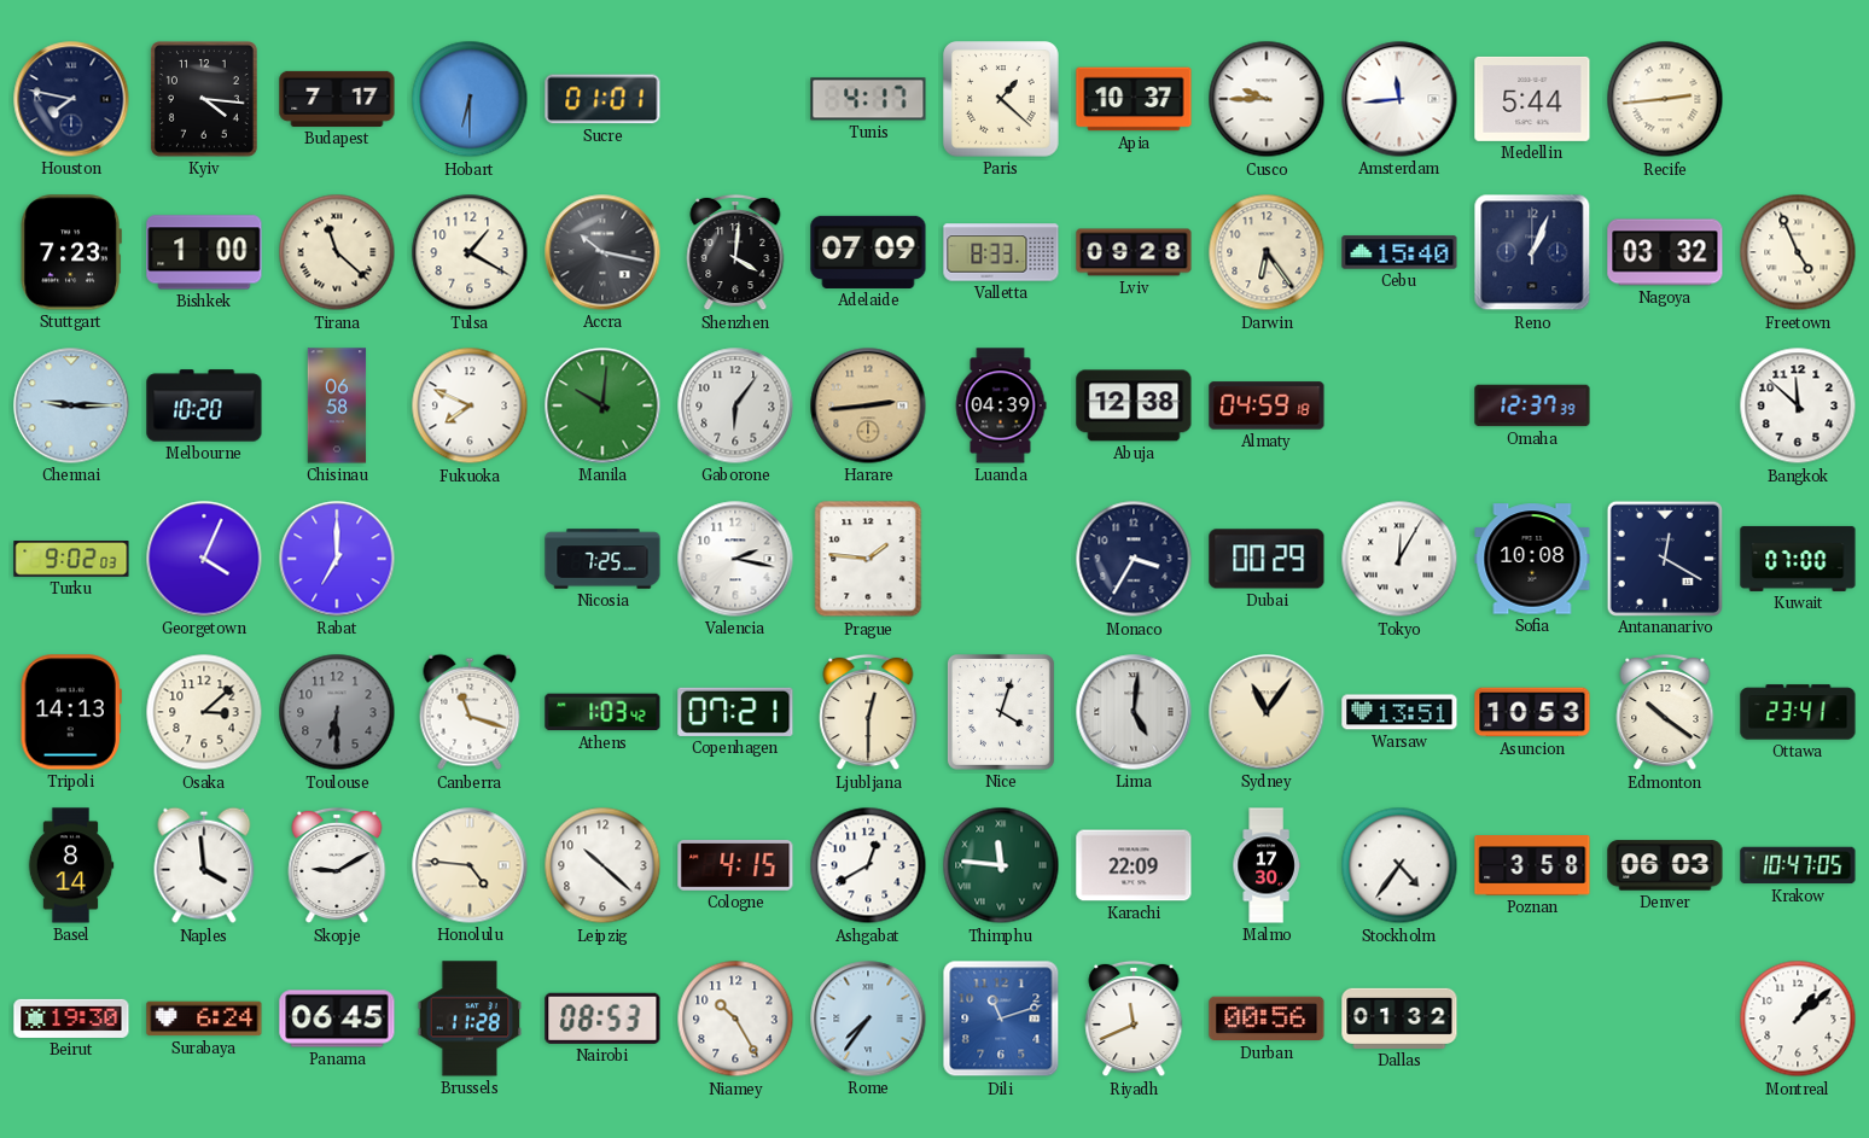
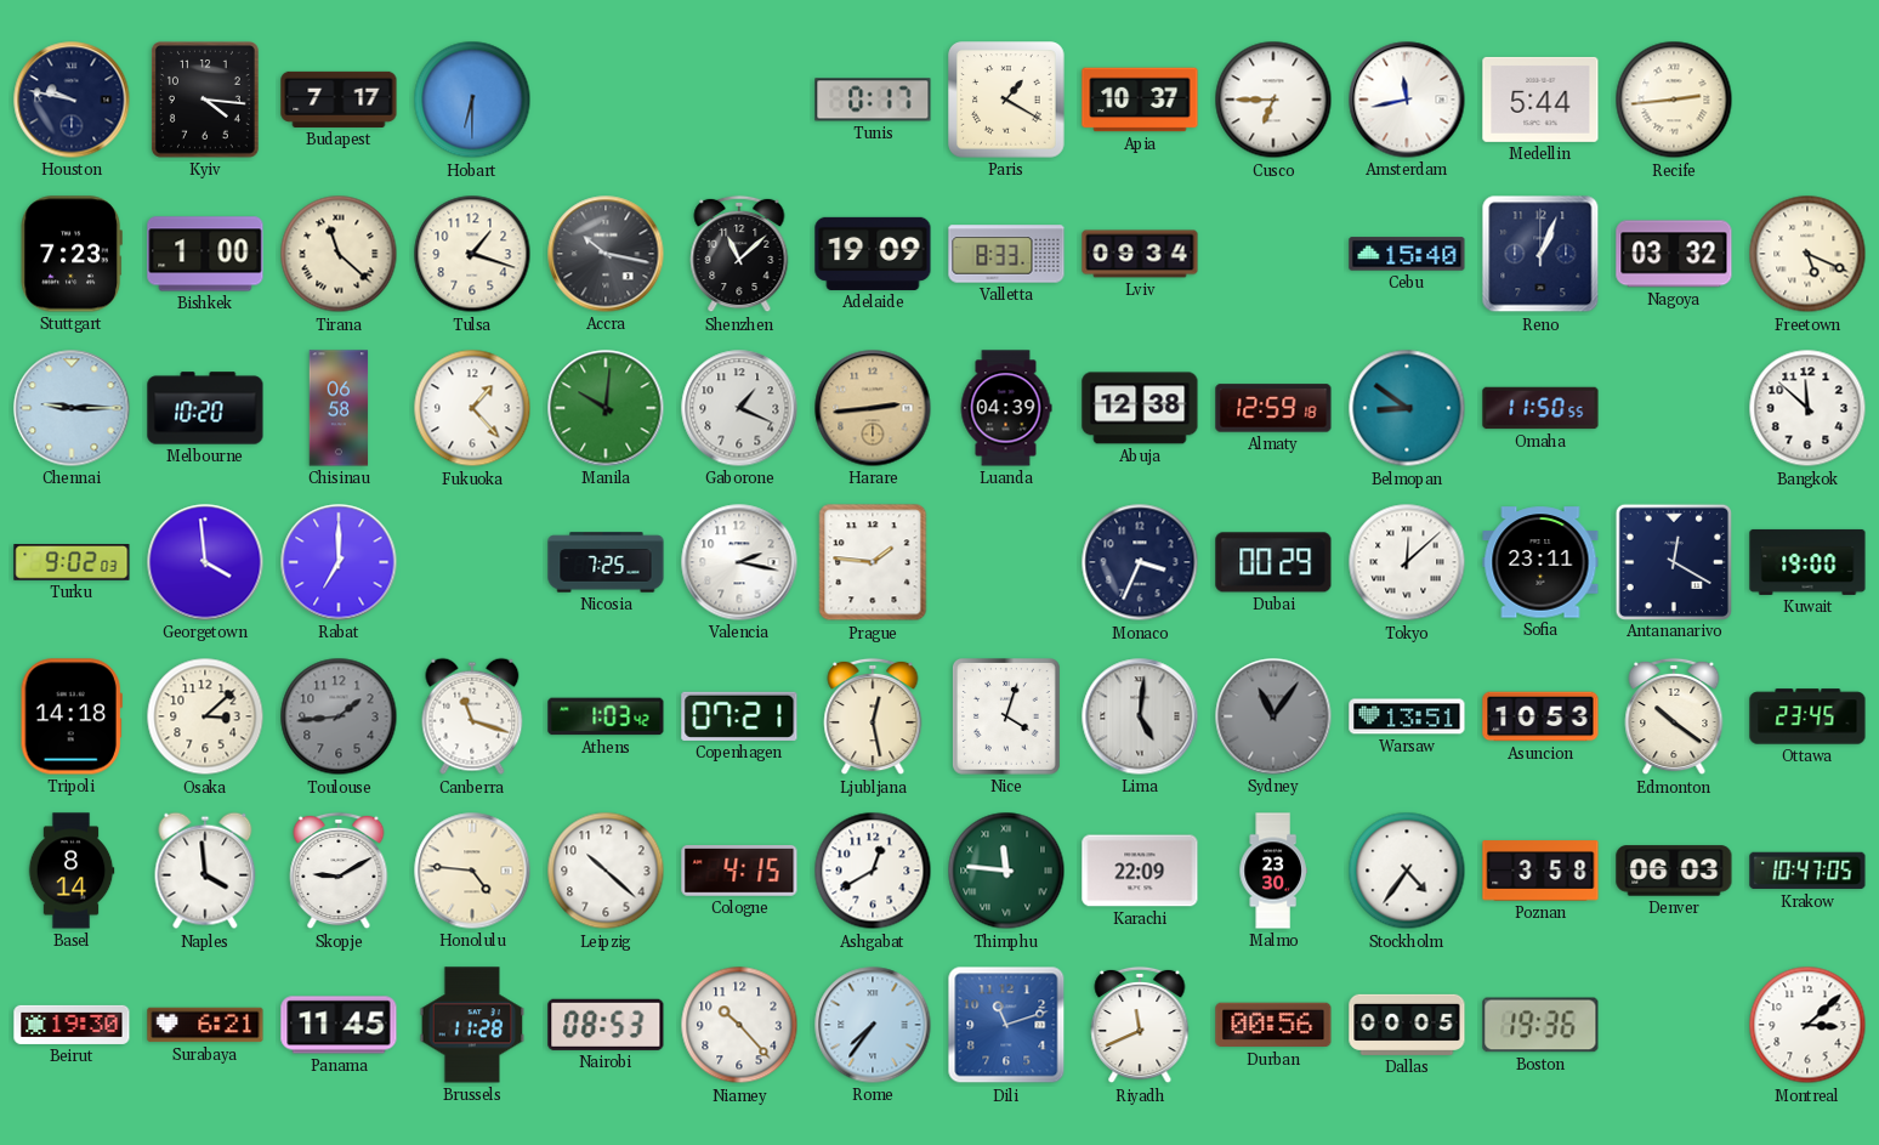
Houston: 7:47 -> 9:47
Sucre: 01:01 -> none
Tunis: 4:17 -> 0:17
Paris: 1:22 -> 1:20
Cusco: 9:45 -> 6:45
Amsterdam: 11:44 -> 11:43
Tulsa: 1:20 -> 1:18
Shenzhen: 4:01 -> 11:08
Adelaide: 07:09 -> 19:09
Lviv: 09:28 -> 09:34
Darwin: 6:24 -> none
Freetown: 4:56 -> 5:19
Fukuoka: 7:49 -> 1:23
Gaborone: 6:06 -> 1:19
Almaty: 04:59 -> 12:59
Belmopan: none -> 8:51
Omaha: 12:37 -> 11:50
Georgetown: 4:04 -> 3:59
Monaco: 3:35 -> 3:34
Tokyo: 12:05 -> 12:08
Sofia: 10:08 -> 23:11
Kuwait: 07:00 -> 19:00
Tripoli: 14:13 -> 14:18
Toulouse: 6:30 -> 1:44
Ljubljana: 12:30 -> 12:28
Sydney dial: cream -> grey
Ottawa: 23:41 -> 23:45
Malmo: 17:30 -> 23:30
Surabaya: 6:24 -> 6:21
Panama: 06:45 -> 11:45
Niamey: 10:25 -> 10:23
Dallas: 01:32 -> 00:05
Boston: none -> 19:36
Montreal: 1:08 -> 3:08
